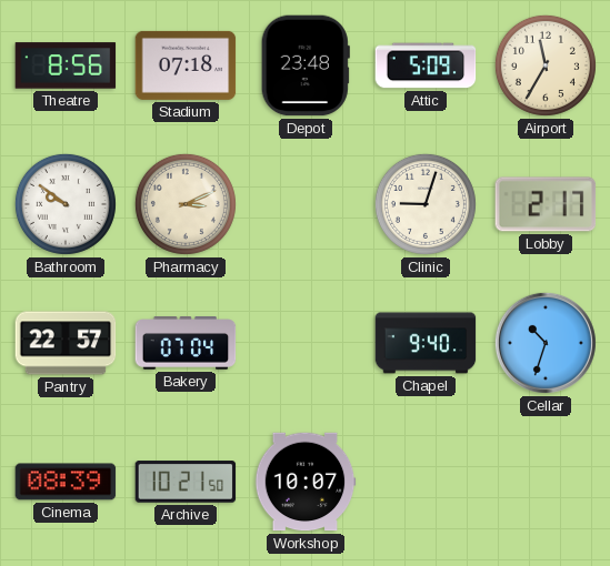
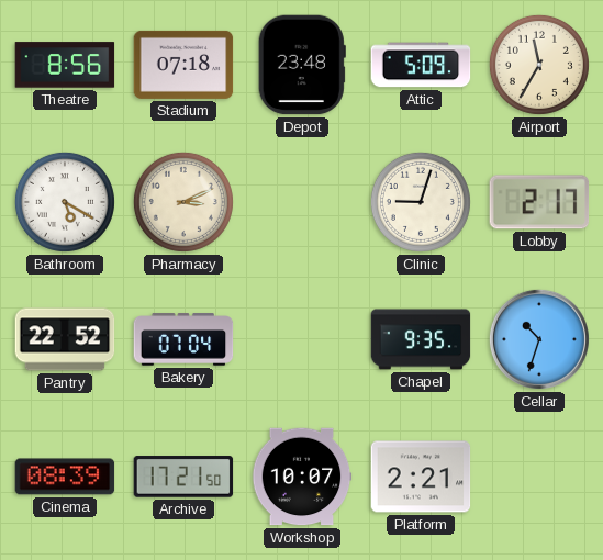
Bathroom: 9:51 -> 5:20
Pantry: 22:57 -> 22:52
Chapel: 9:40 -> 9:35
Archive: 10:21 -> 17:21
Platform: none -> 2:21
